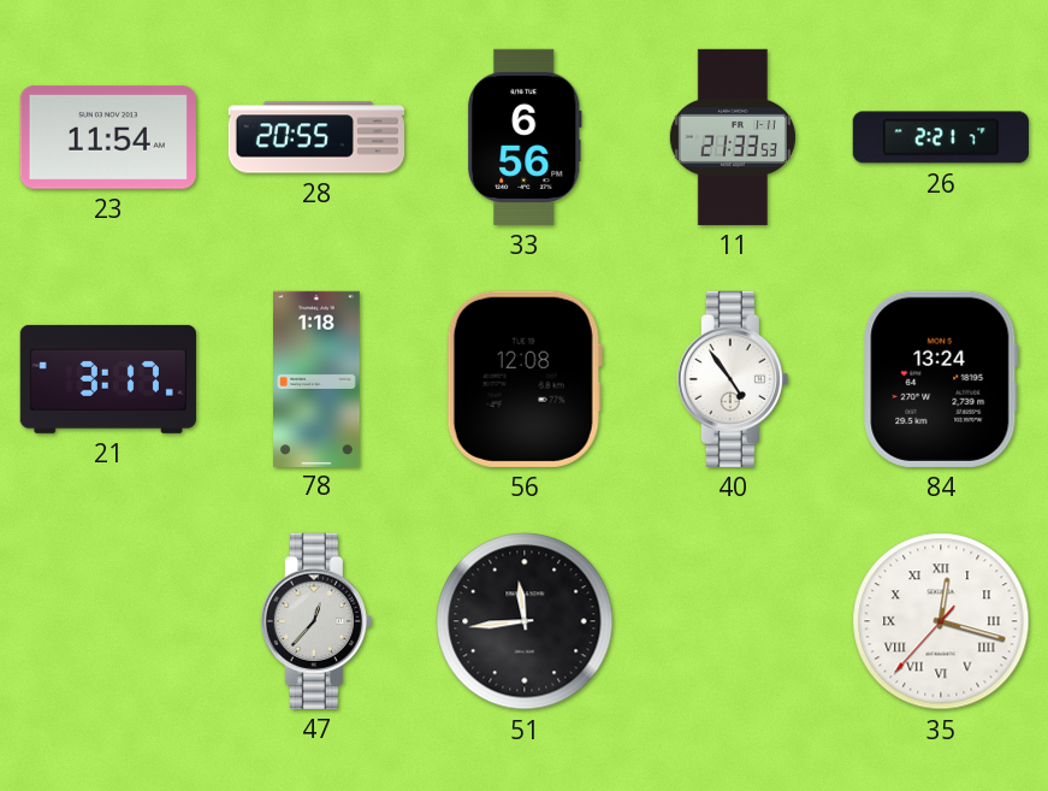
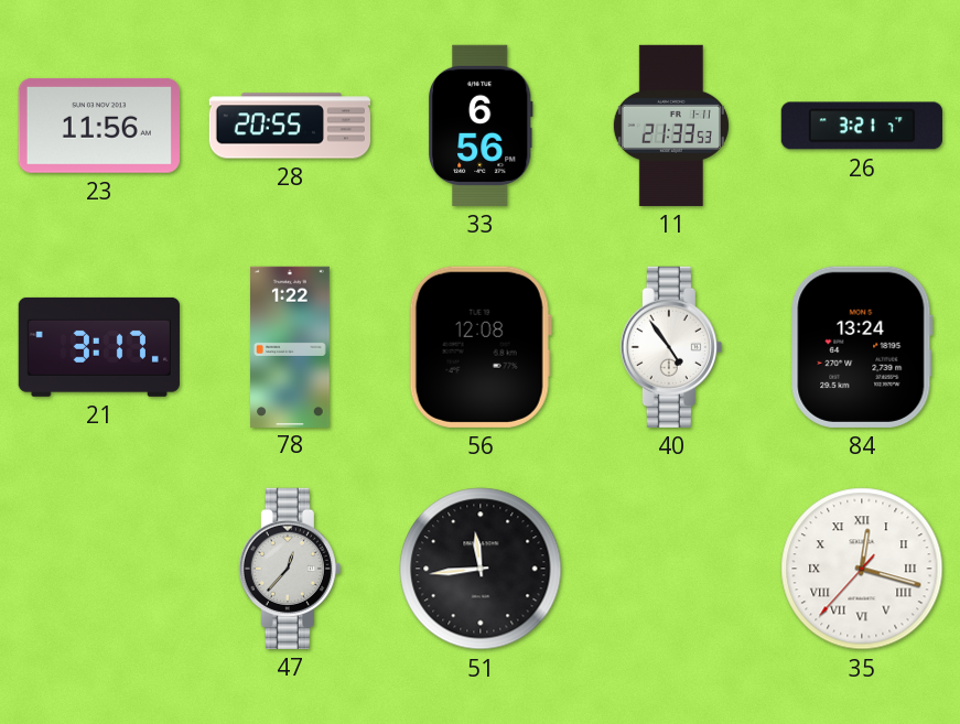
23: 11:54 -> 11:56
26: 2:21 -> 3:21
78: 1:18 -> 1:22
